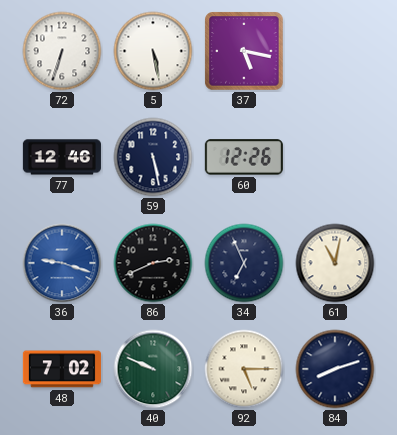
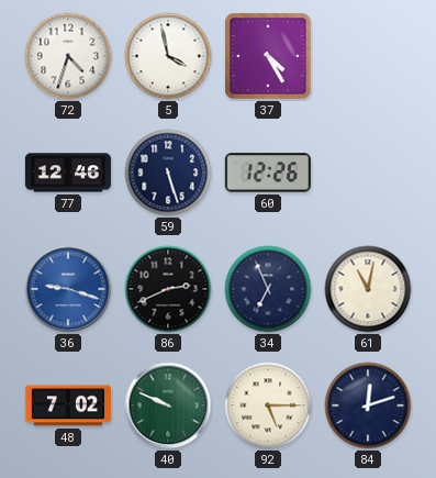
72: 6:33 -> 4:33
5: 5:28 -> 3:58
37: 5:17 -> 4:25
59: 5:28 -> 5:27
84: 8:12 -> 12:12
